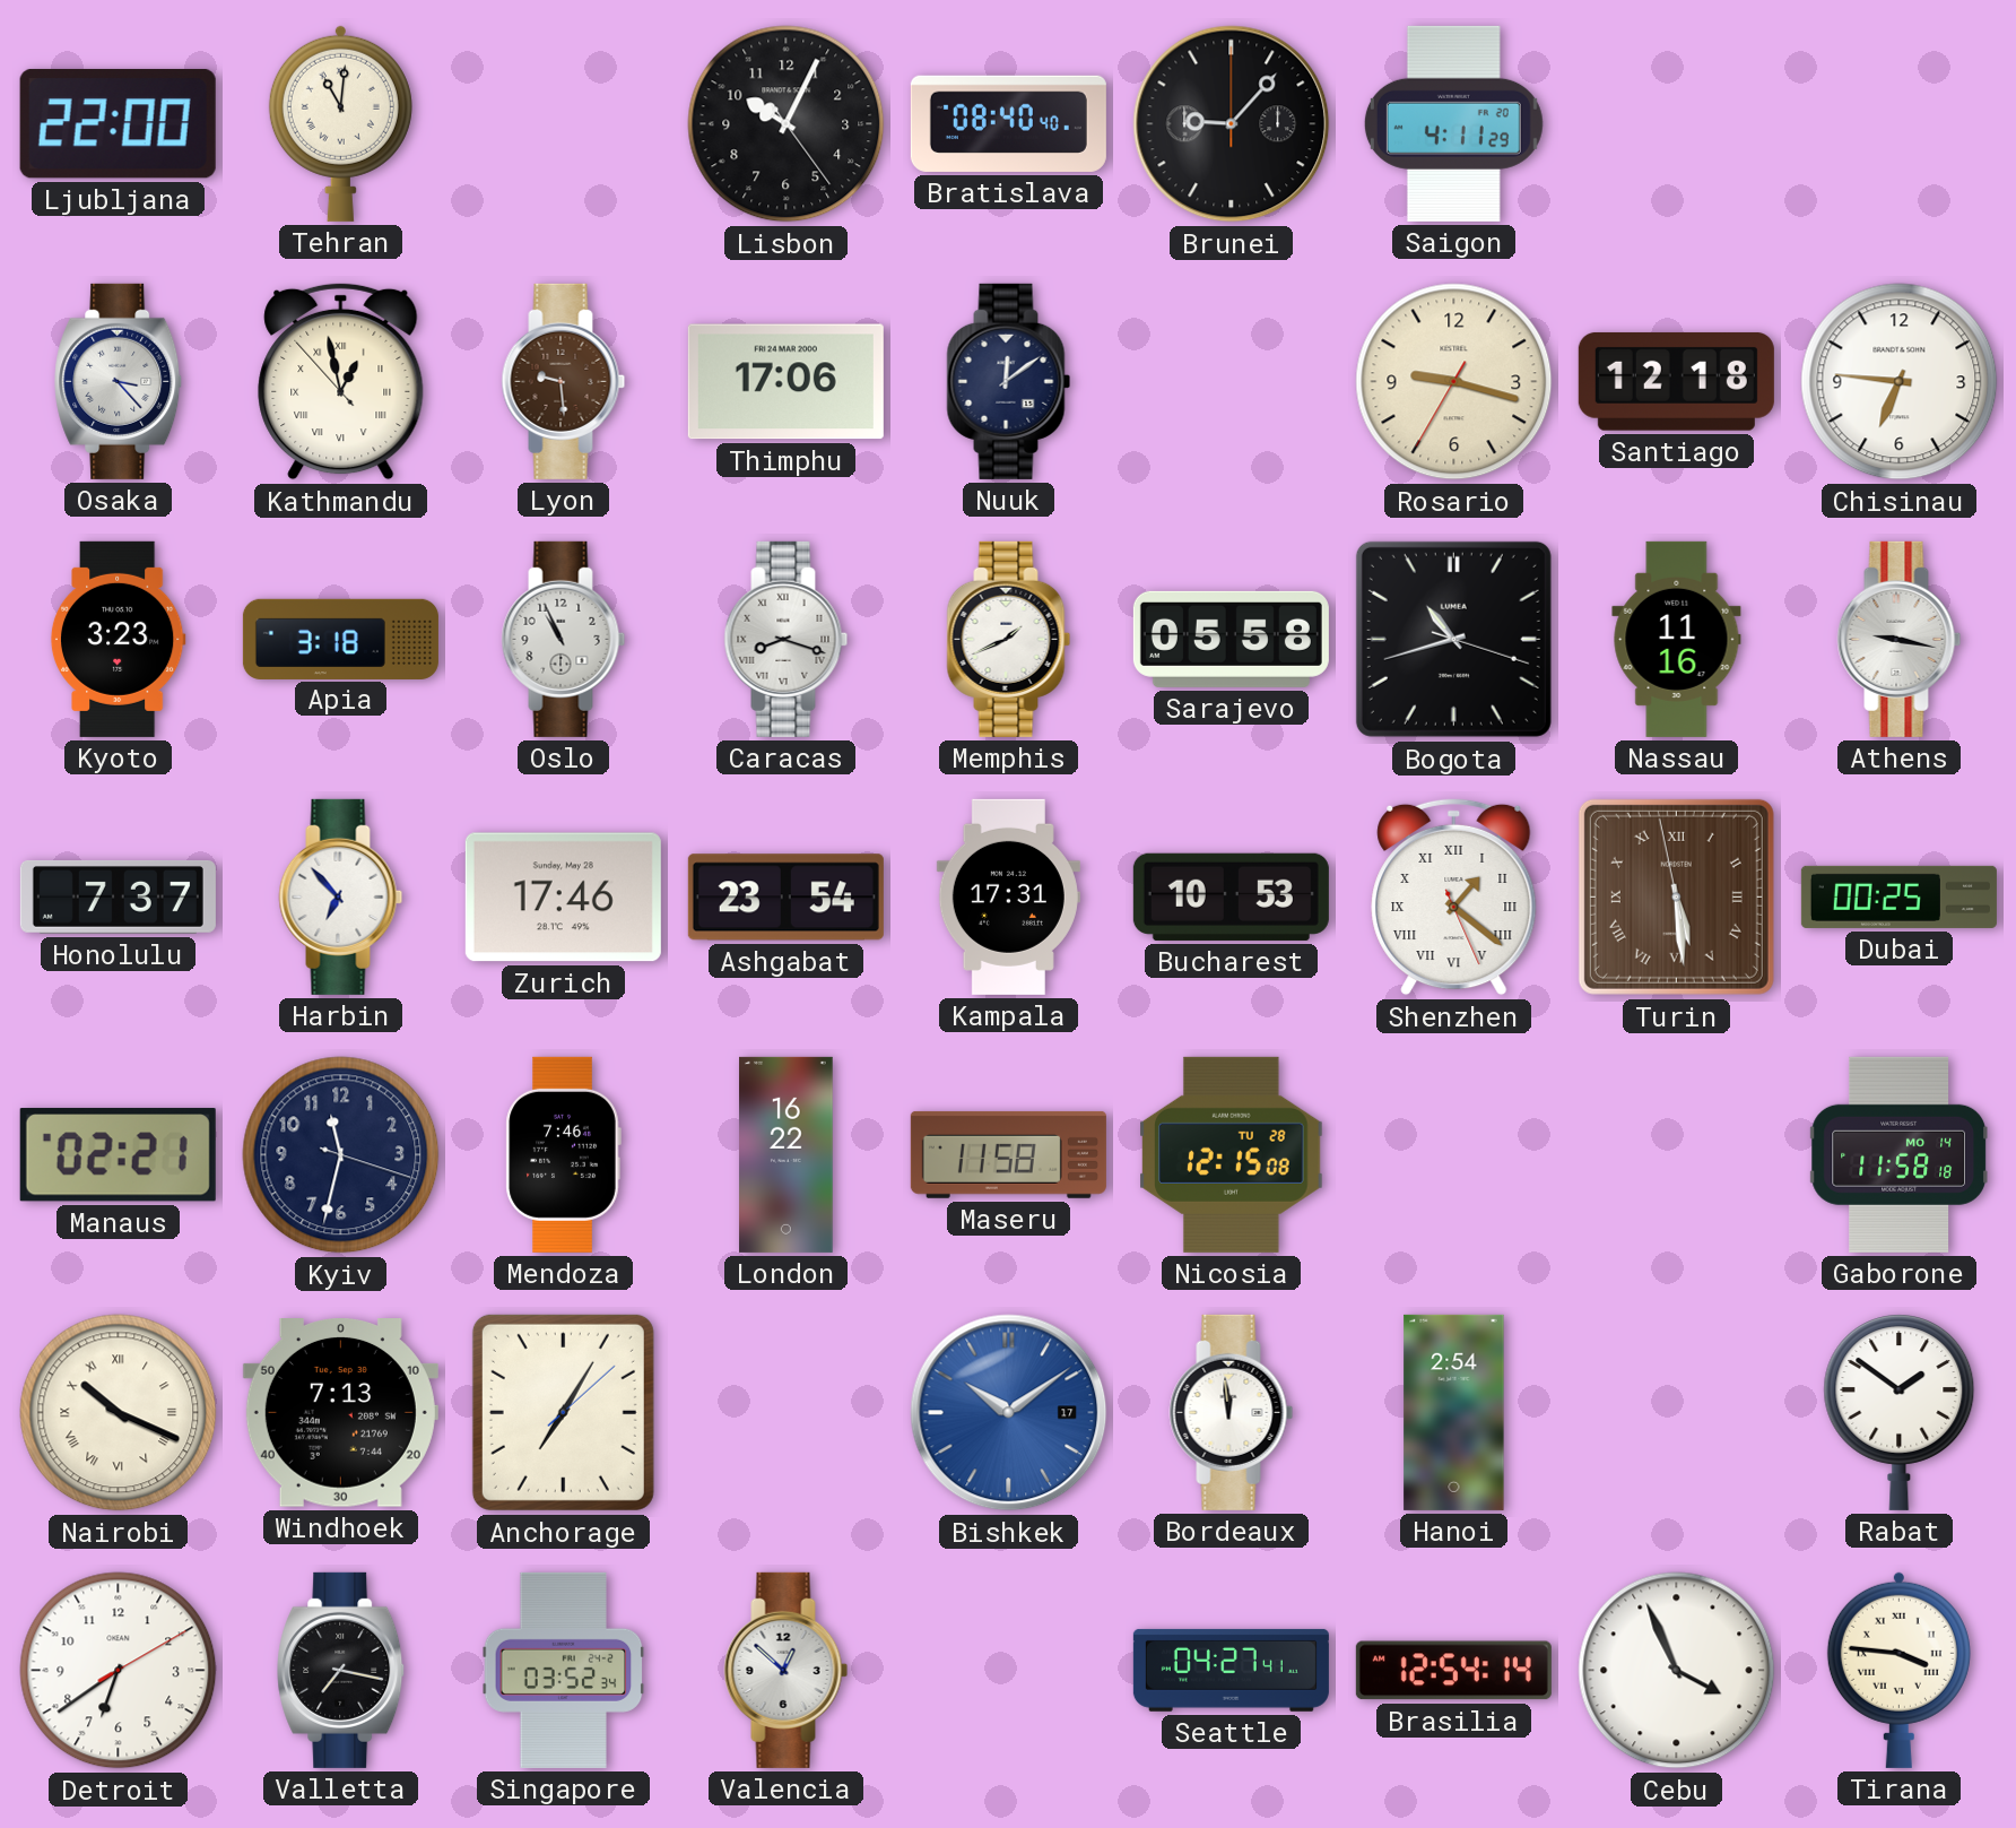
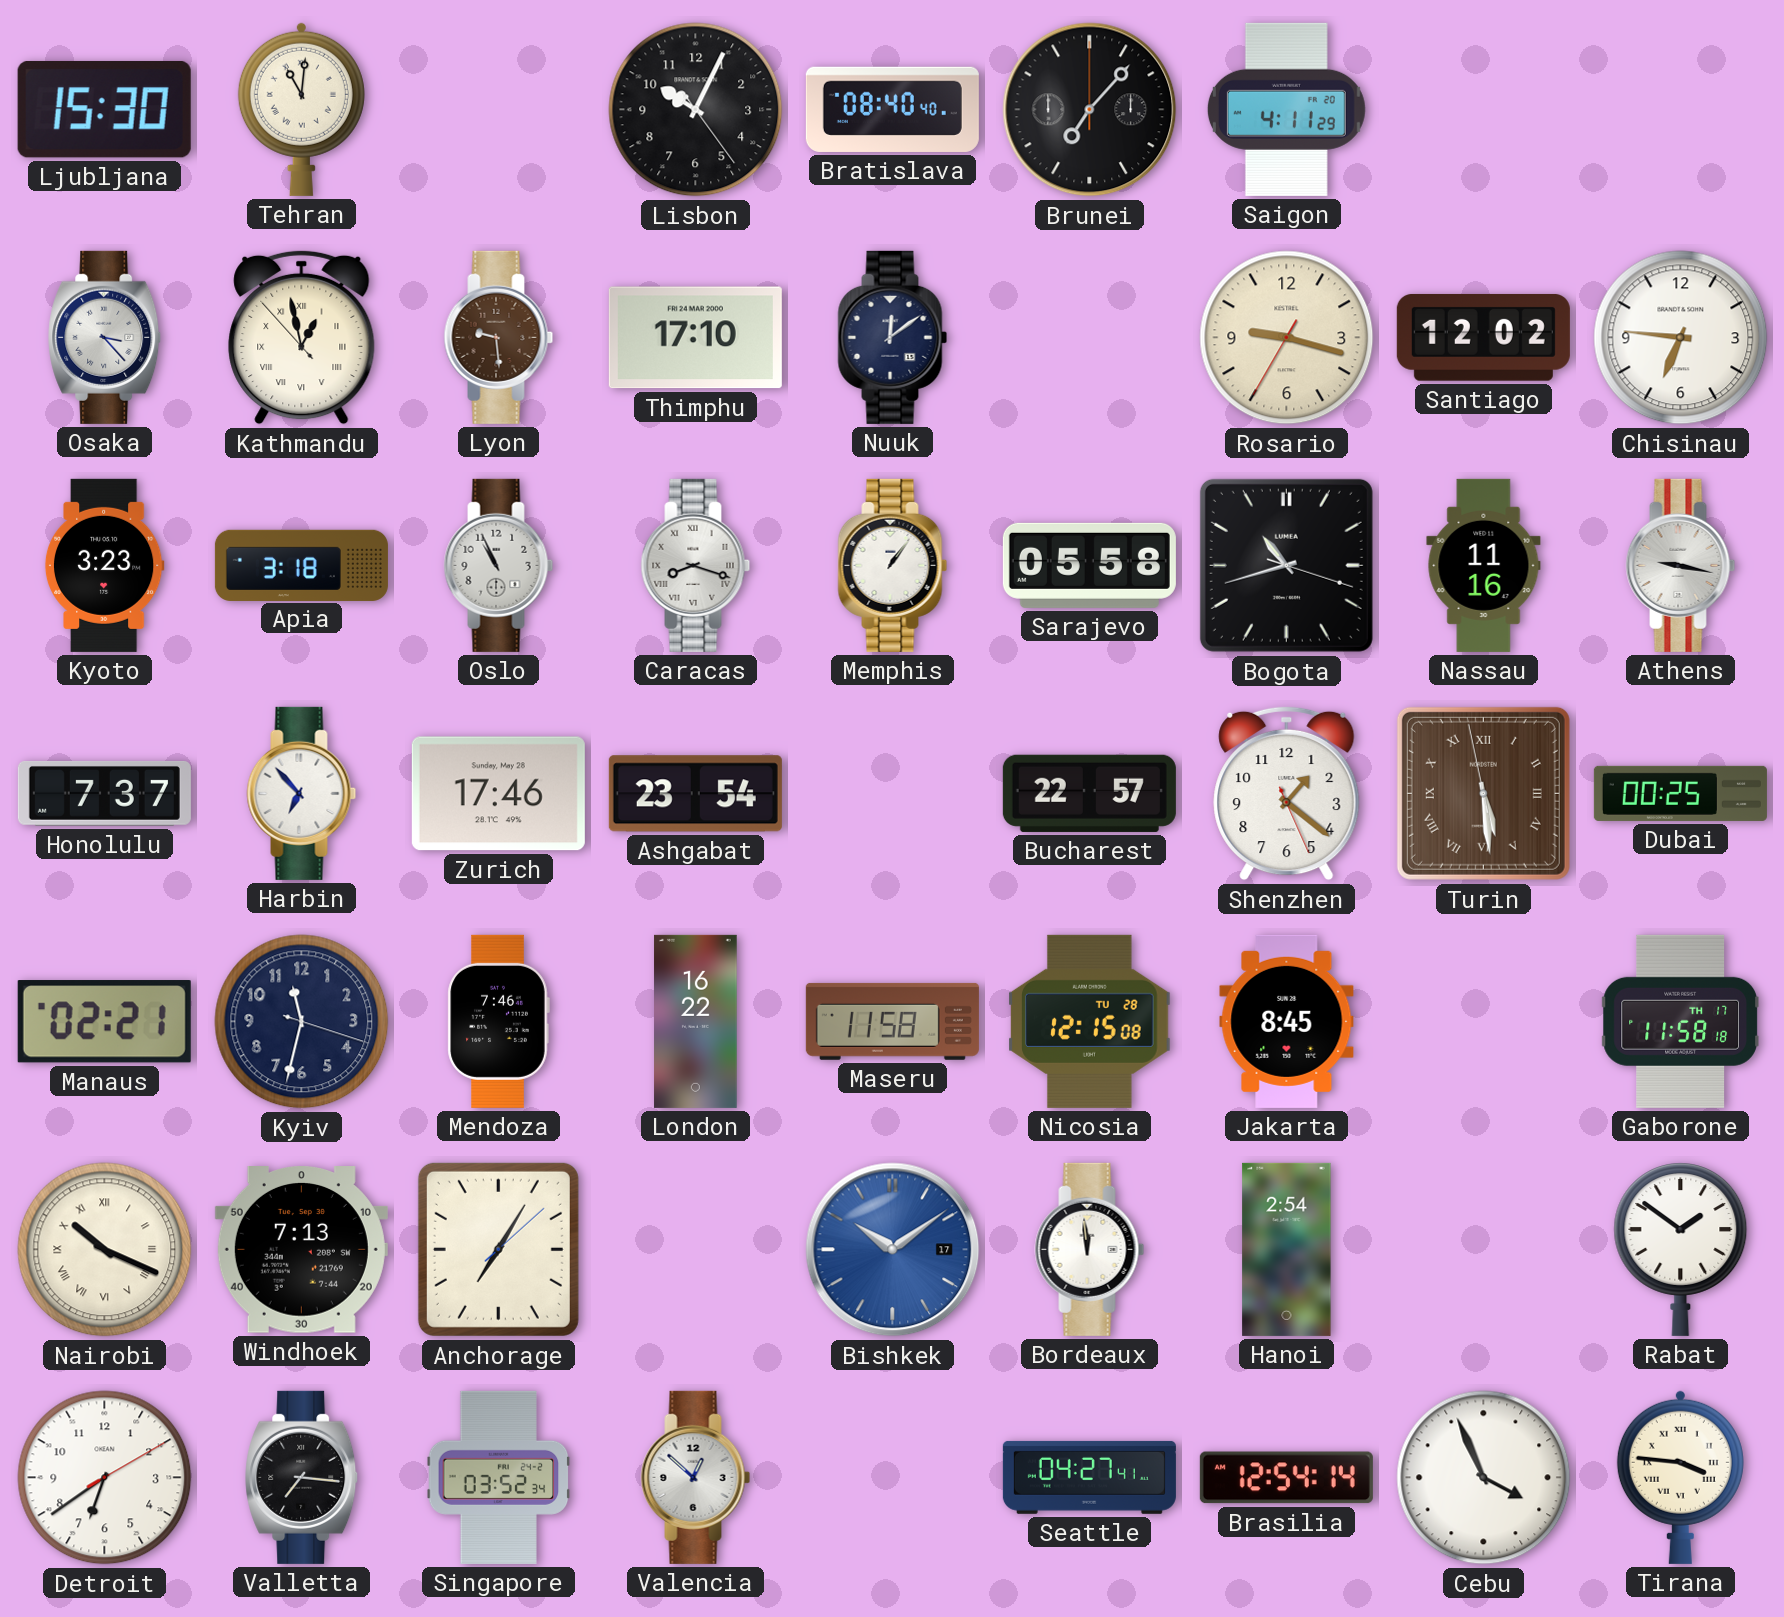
Ljubljana: 22:00 -> 15:30
Brunei: 9:07 -> 7:07
Thimphu: 17:06 -> 17:10
Santiago: 12:18 -> 12:02
Memphis: 1:41 -> 1:06
Kampala: 17:31 -> none
Bucharest: 10:53 -> 22:57
Shenzhen numerals: Roman -> Arabic
Jakarta: none -> 8:45
Gaborone date: MO 14 -> TH 17
Valletta: 7:17 -> 7:16
